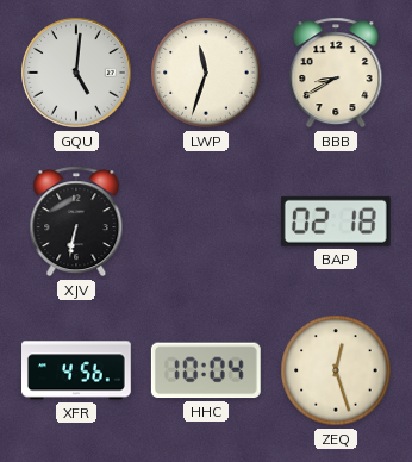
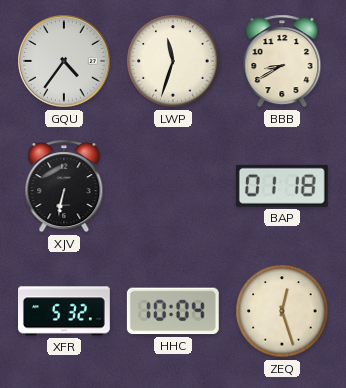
GQU: 5:01 -> 4:36
BAP: 02:18 -> 01:18
XFR: 4:56 -> 5:32
